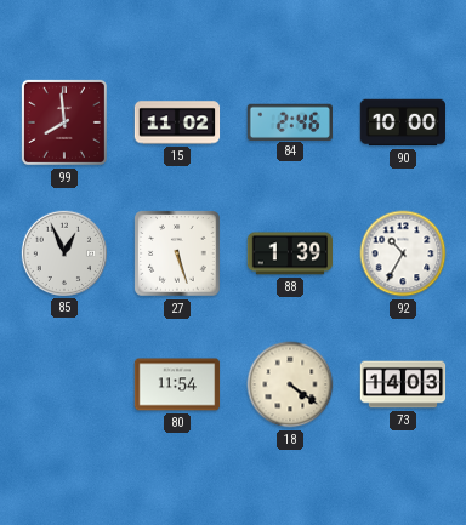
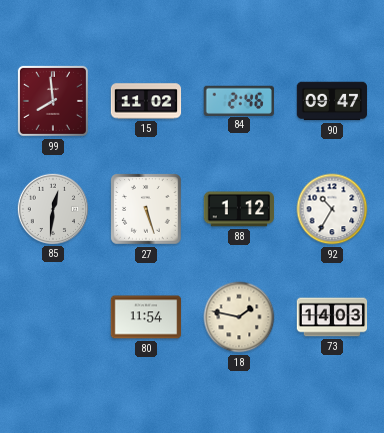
90: 10:00 -> 09:47
85: 12:56 -> 12:31
88: 1:39 -> 1:12
18: 4:21 -> 1:47
